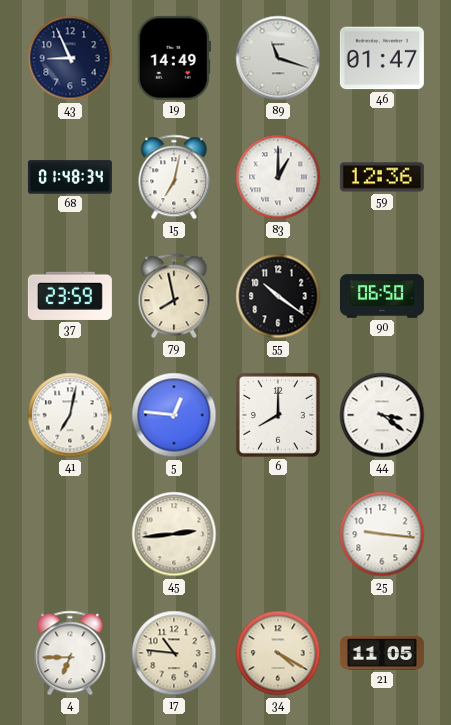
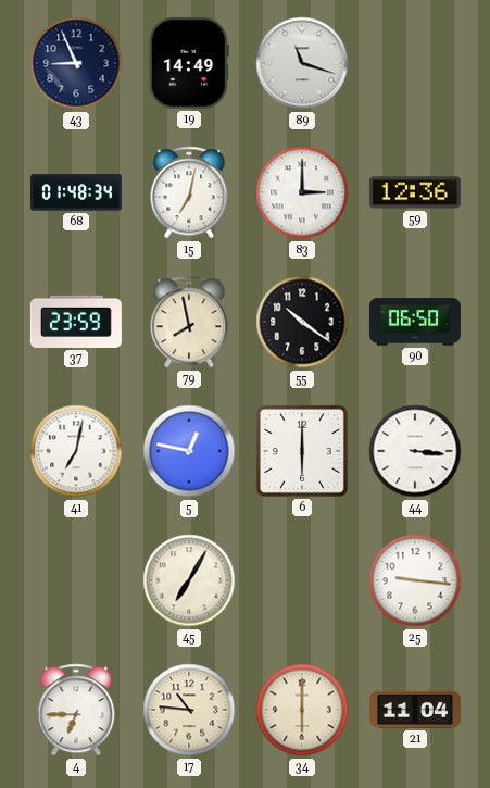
46: 01:47 -> none
83: 1:00 -> 3:00
5: 12:46 -> 12:47
6: 8:00 -> 6:00
44: 3:21 -> 3:16
45: 2:44 -> 7:05
34: 4:20 -> 6:00
21: 11:05 -> 11:04
